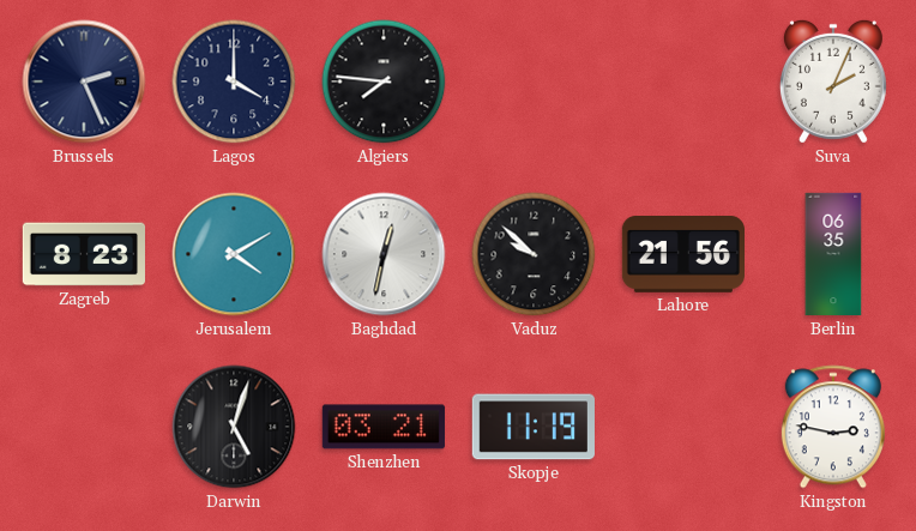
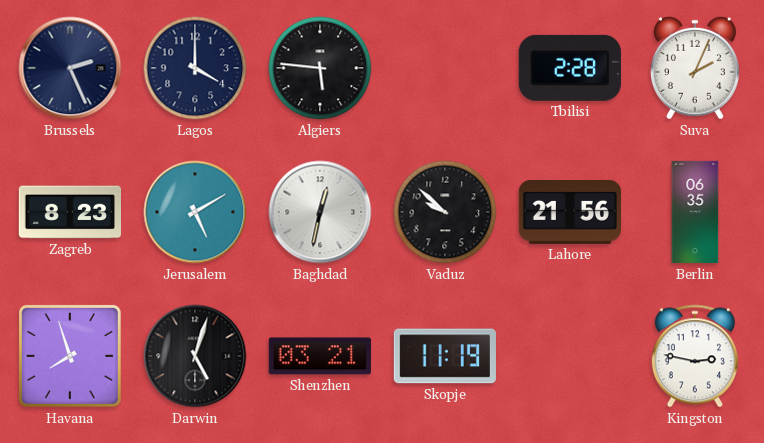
Algiers: 7:46 -> 5:46
Tbilisi: none -> 2:28
Jerusalem: 4:10 -> 5:10
Havana: none -> 7:57
